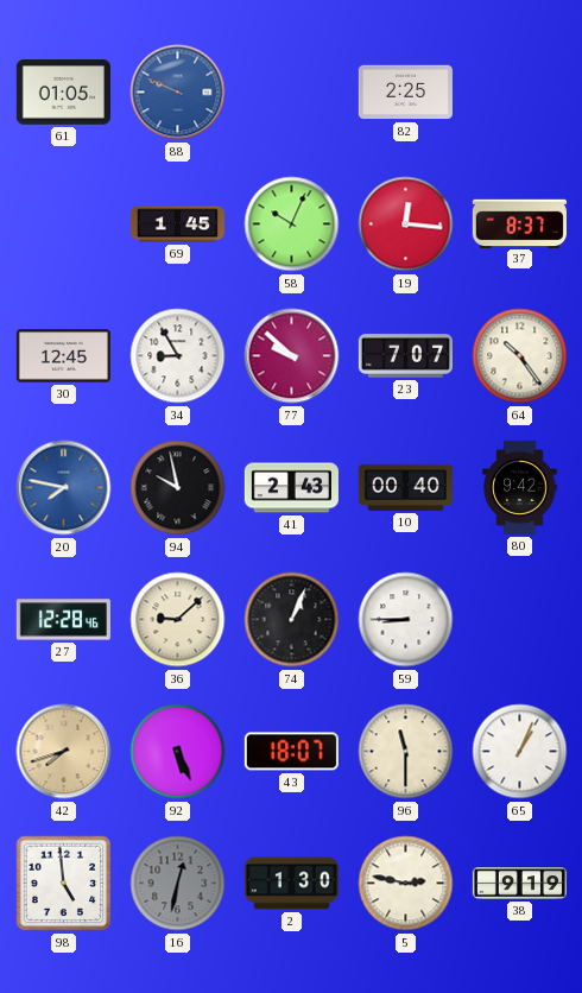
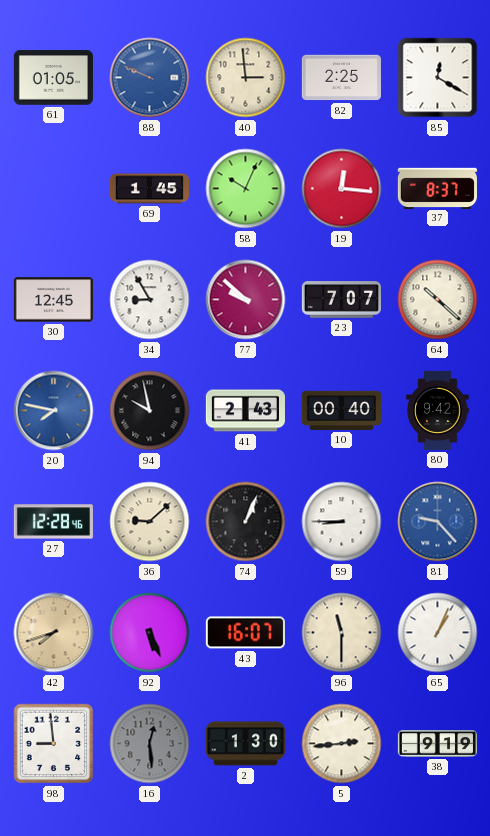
40: none -> 2:59
85: none -> 12:20
64: 10:24 -> 10:22
81: none -> 9:23
43: 18:07 -> 16:07
98: 4:59 -> 8:59
16: 12:32 -> 12:29
5: 2:47 -> 2:44
